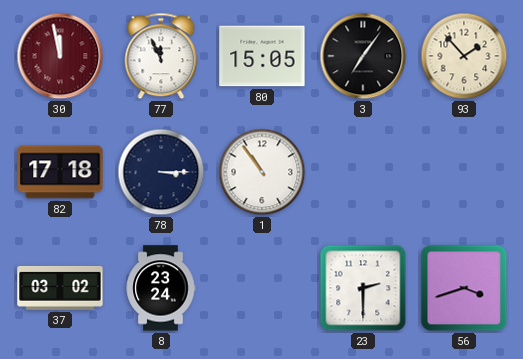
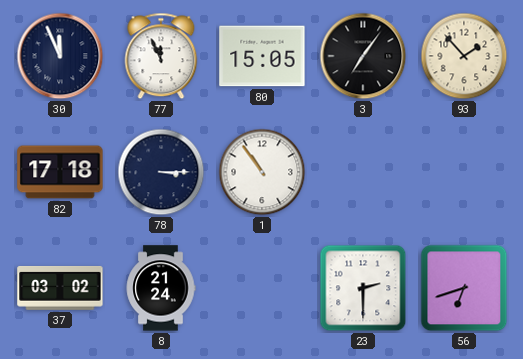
30: 11:58 -> 11:56
30 dial: burgundy -> navy
8: 23:24 -> 21:24
56: 3:42 -> 6:42
